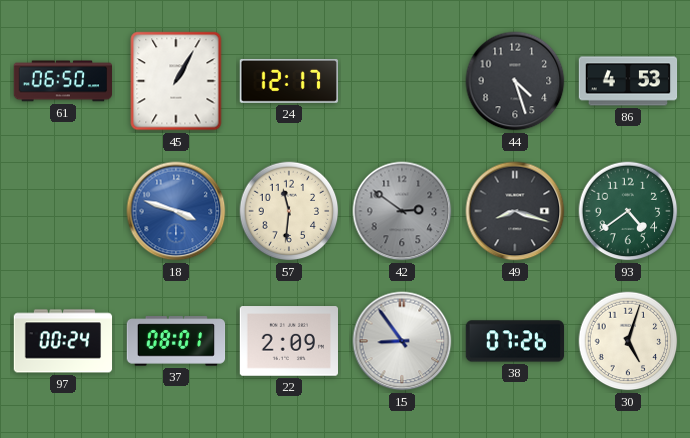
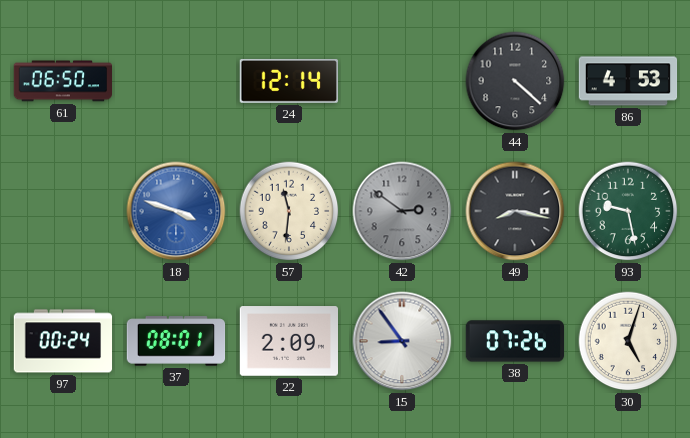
45: 1:05 -> none
24: 12:17 -> 12:14
44: 4:27 -> 4:22
49: 8:18 -> 8:17
93: 4:39 -> 9:28
